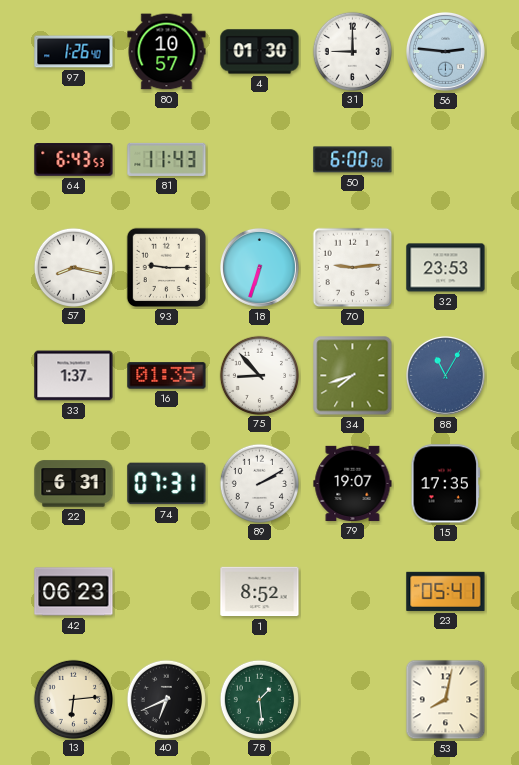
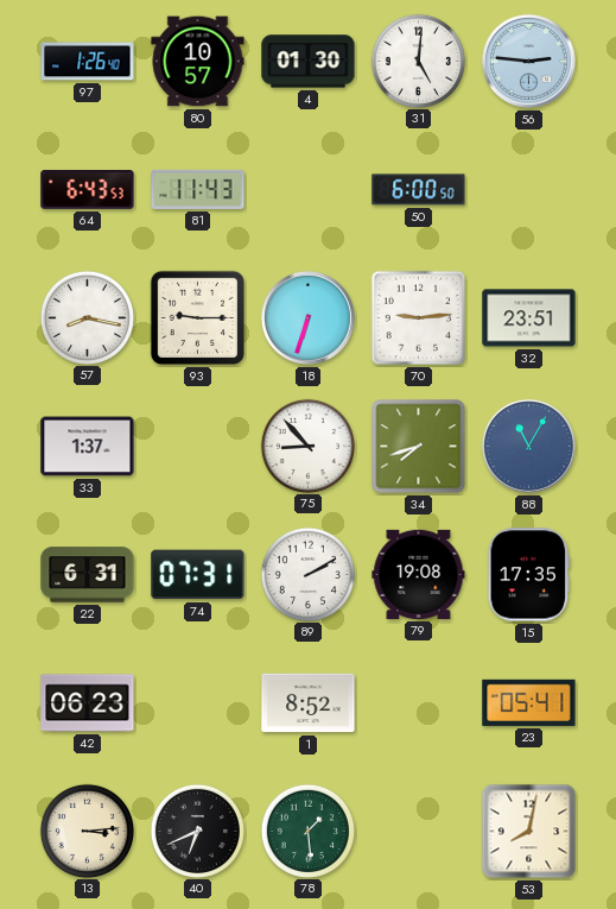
31: 9:00 -> 5:01
32: 23:53 -> 23:51
16: 01:35 -> none
79: 19:07 -> 19:08
13: 6:14 -> 3:14
